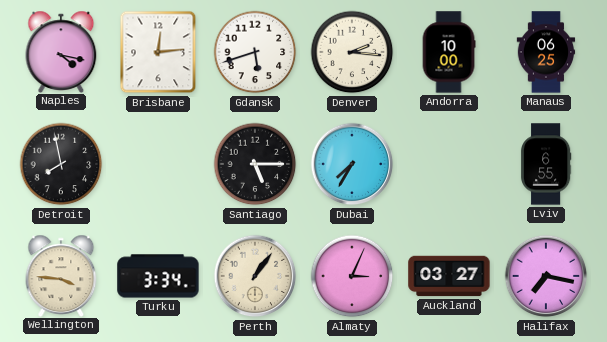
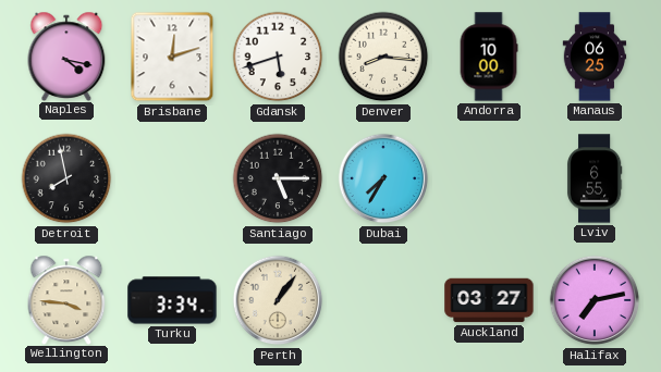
Brisbane: 12:14 -> 12:12
Denver: 2:16 -> 8:16
Almaty: 3:04 -> none
Halifax: 7:17 -> 7:13
